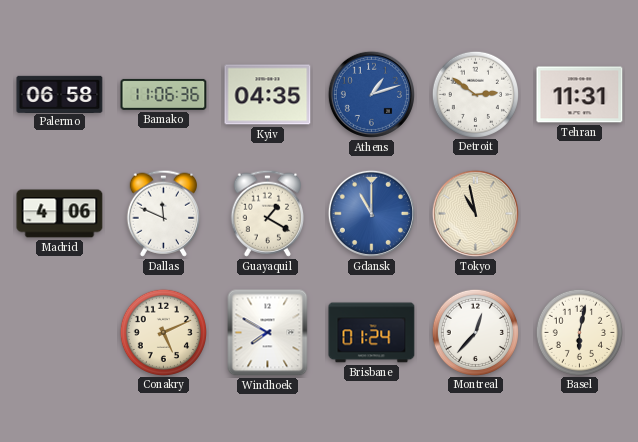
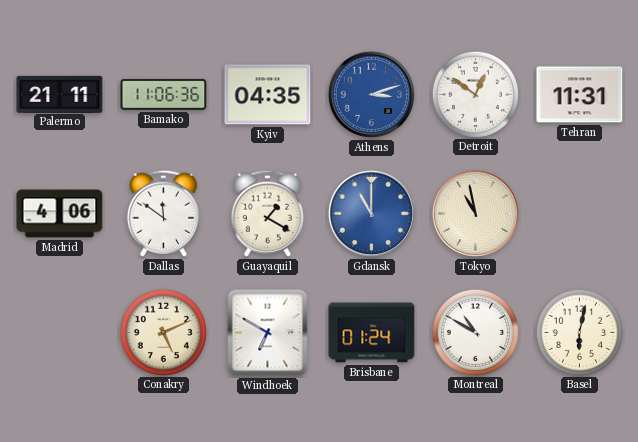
Palermo: 06:58 -> 21:11
Athens: 1:12 -> 3:12
Detroit: 2:51 -> 12:51
Dallas: 11:49 -> 11:51
Windhoek: 7:50 -> 6:50
Montreal: 12:37 -> 10:50
